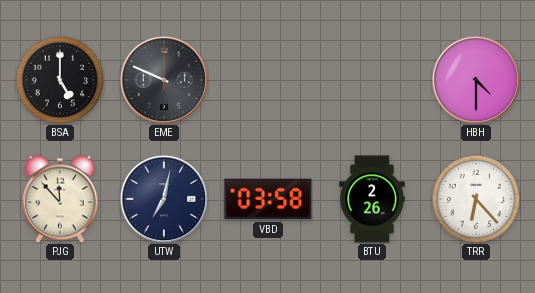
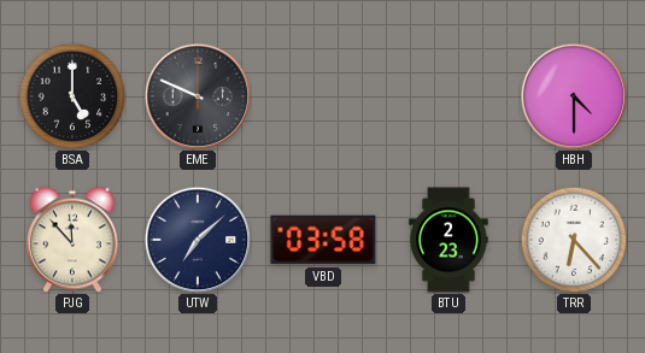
UTW: 7:02 -> 7:08
BTU: 2:26 -> 2:23
